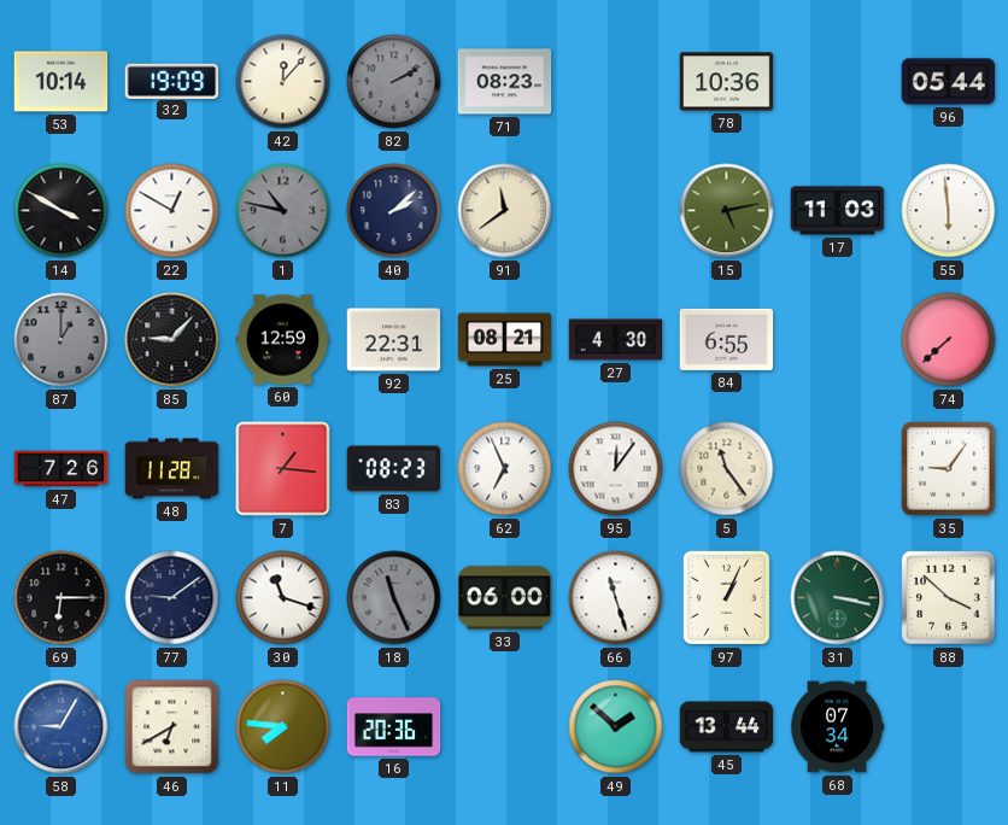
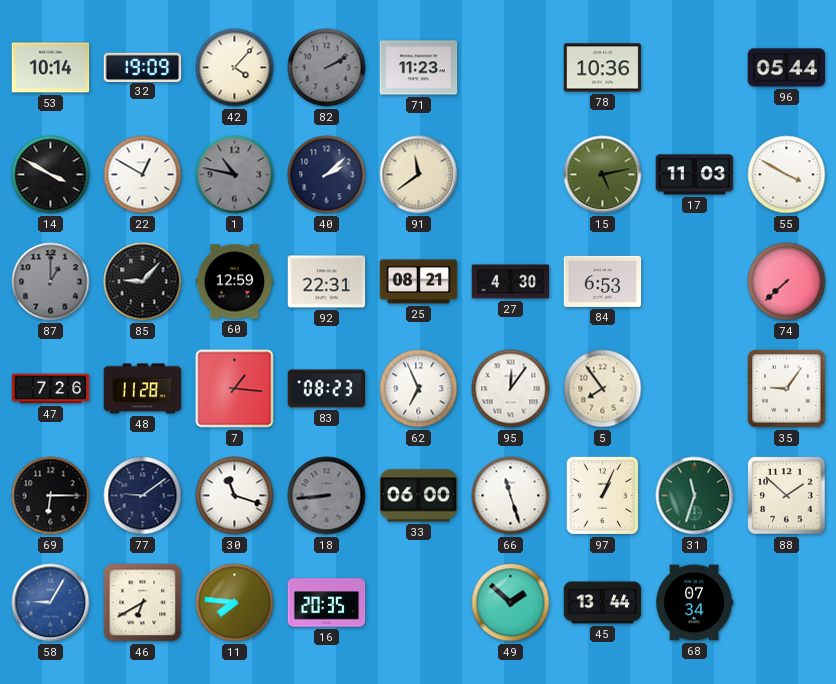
42: 12:07 -> 4:07
71: 08:23 -> 11:23
55: 5:59 -> 3:50
84: 6:55 -> 6:53
5: 11:24 -> 7:54
18: 11:26 -> 8:44
31: 3:17 -> 11:33
88: 3:52 -> 1:52
16: 20:36 -> 20:35
